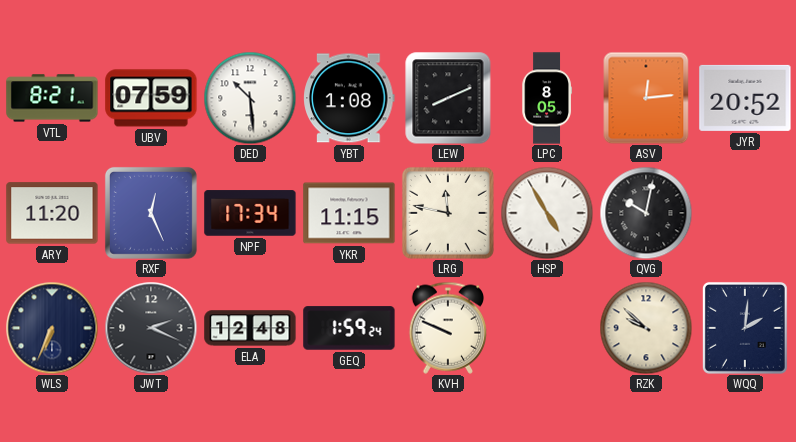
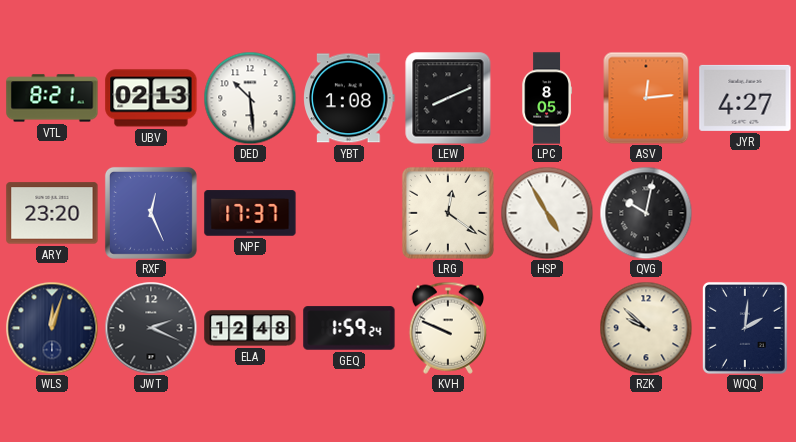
UBV: 07:59 -> 02:13
JYR: 20:52 -> 4:27
ARY: 11:20 -> 23:20
NPF: 17:34 -> 17:37
YKR: 11:15 -> none
LRG: 11:47 -> 12:21
WLS: 6:34 -> 12:03
